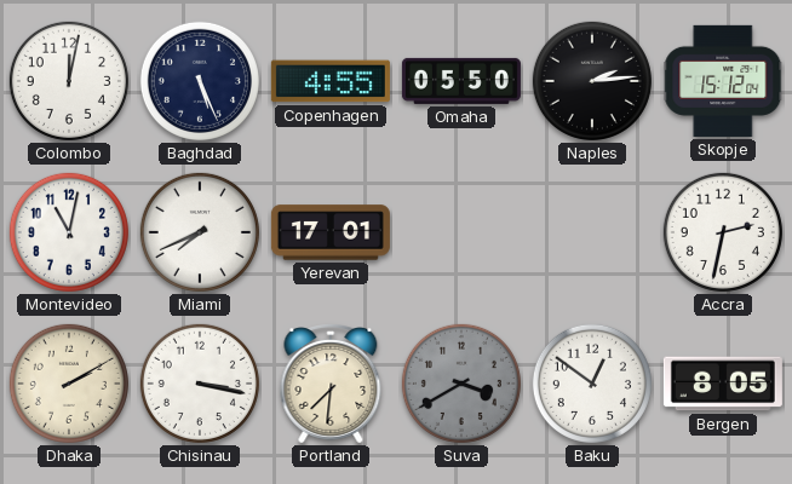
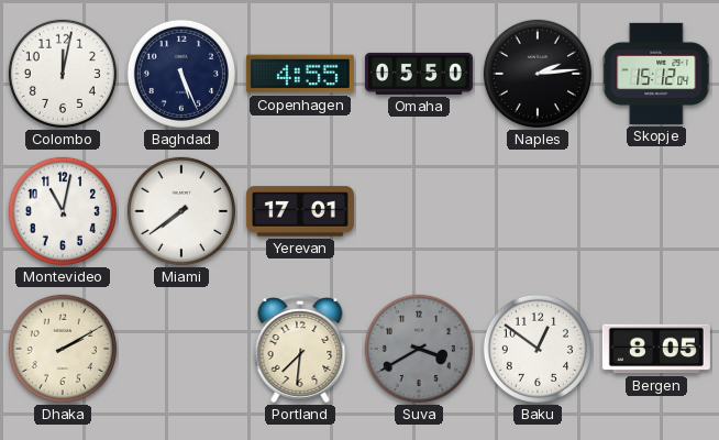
Miami: 7:41 -> 7:39
Accra: 2:32 -> none
Chisinau: 3:17 -> none
